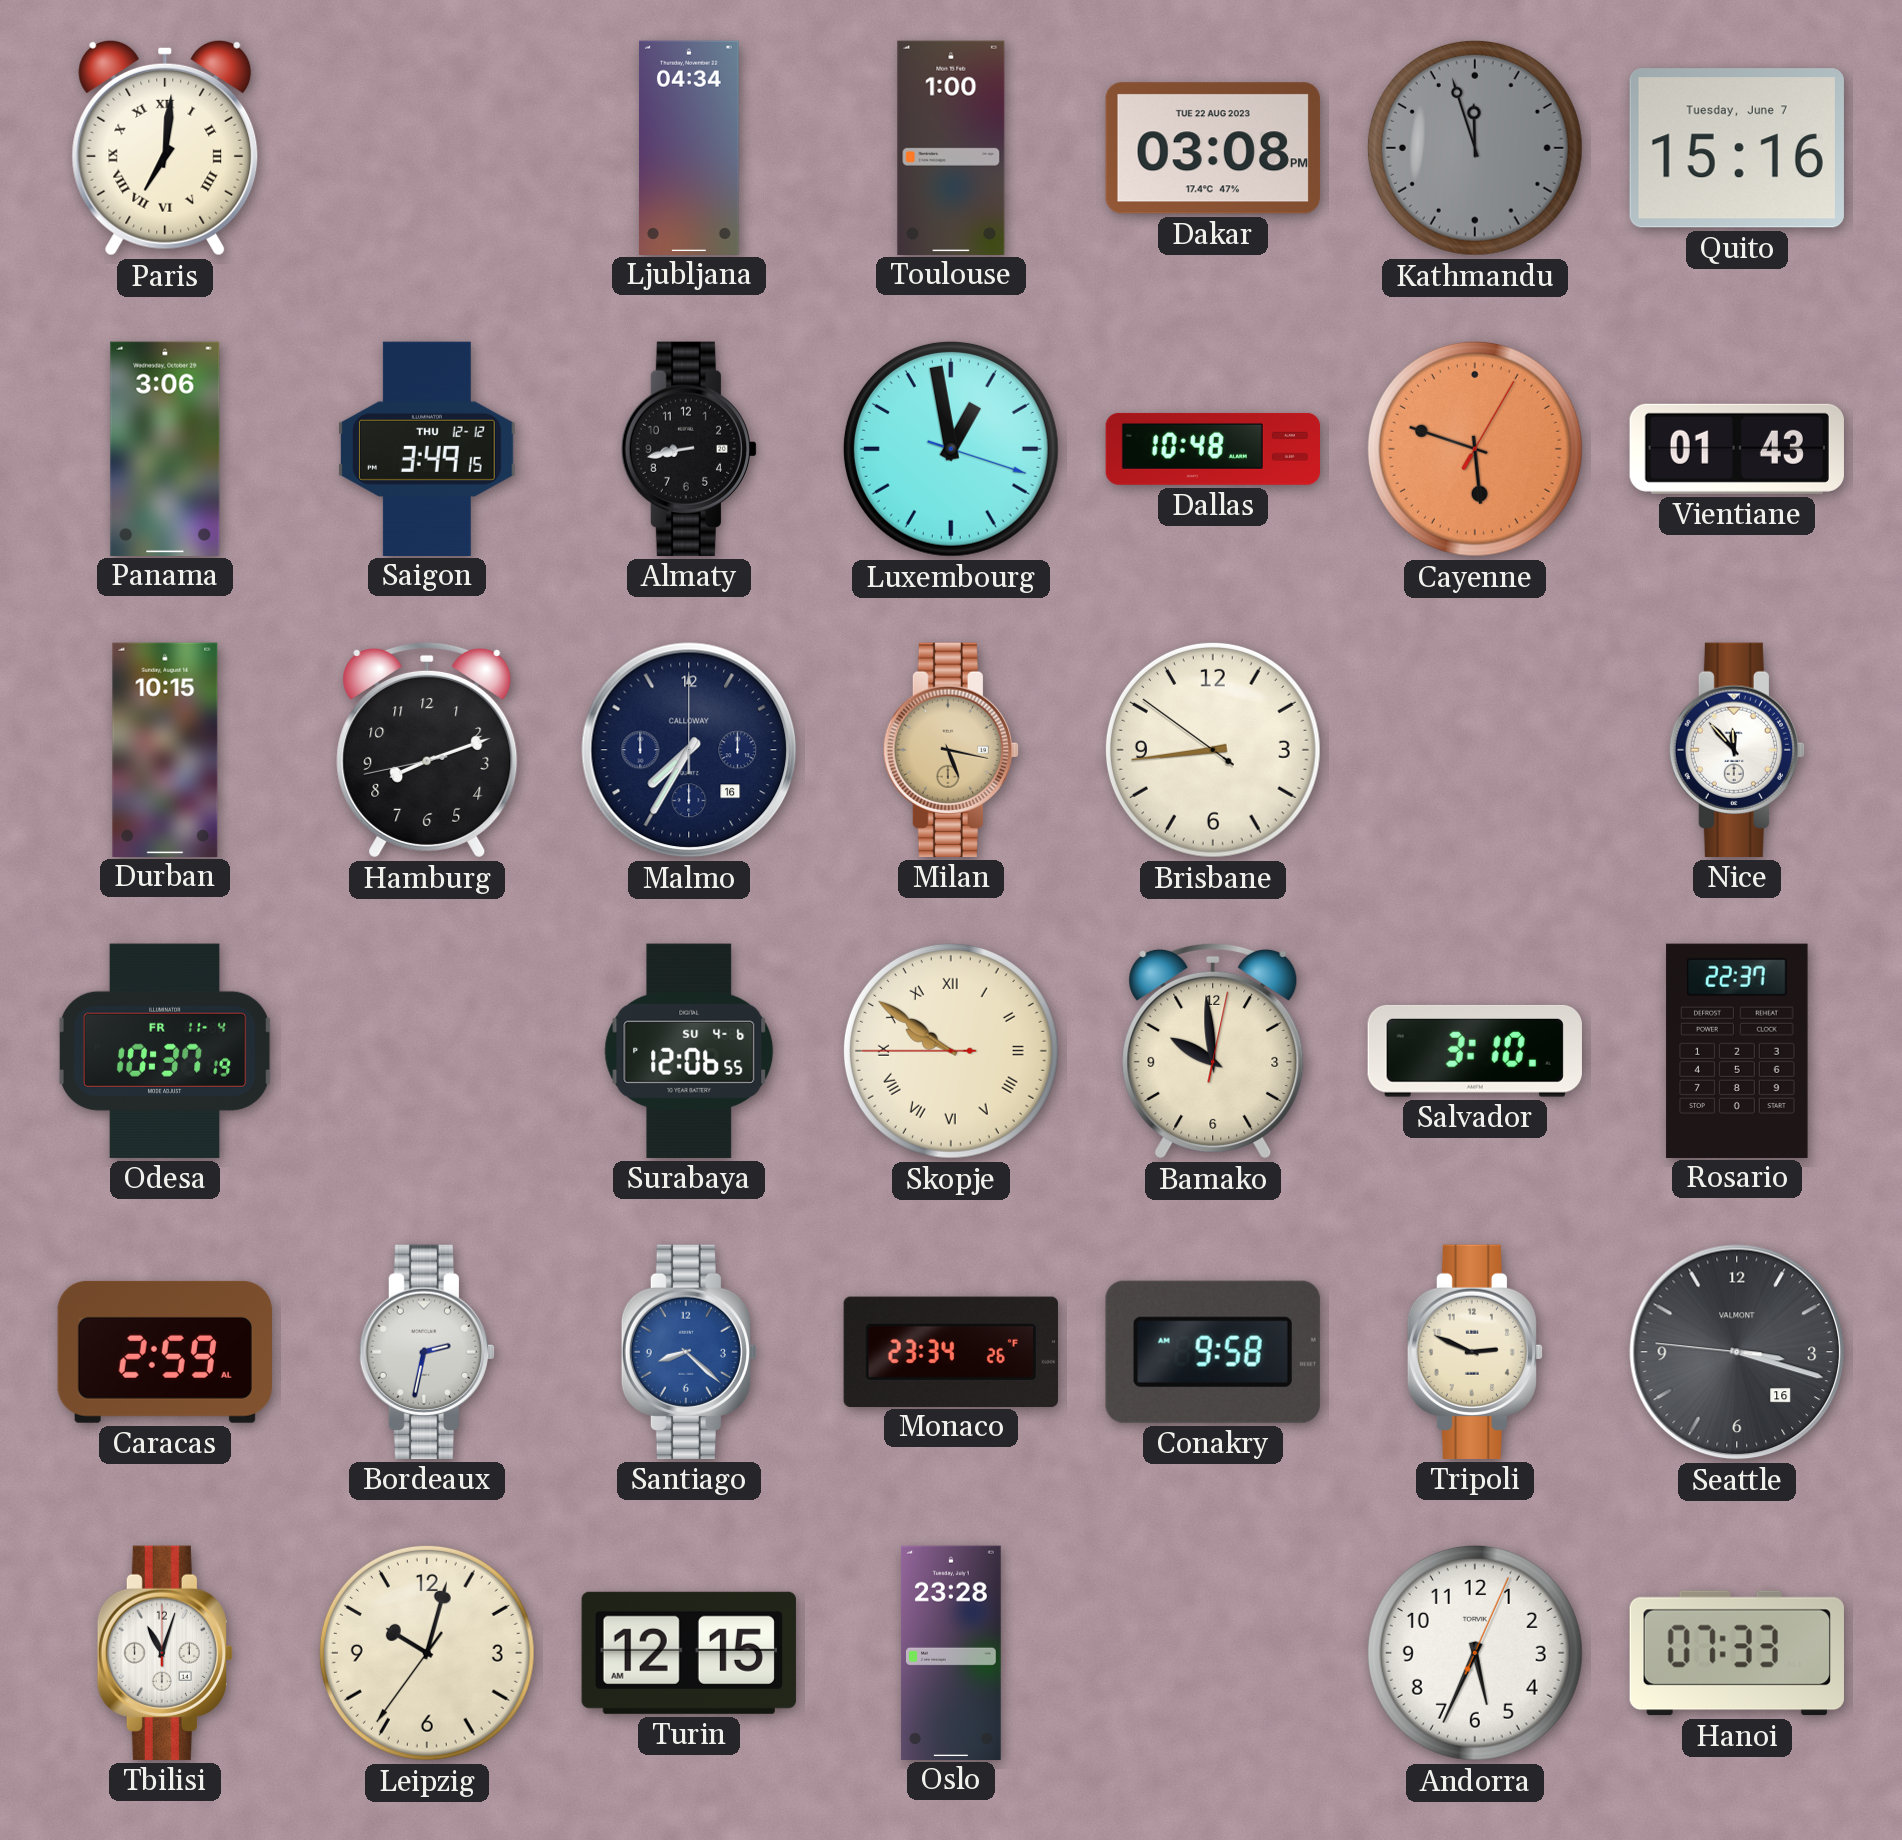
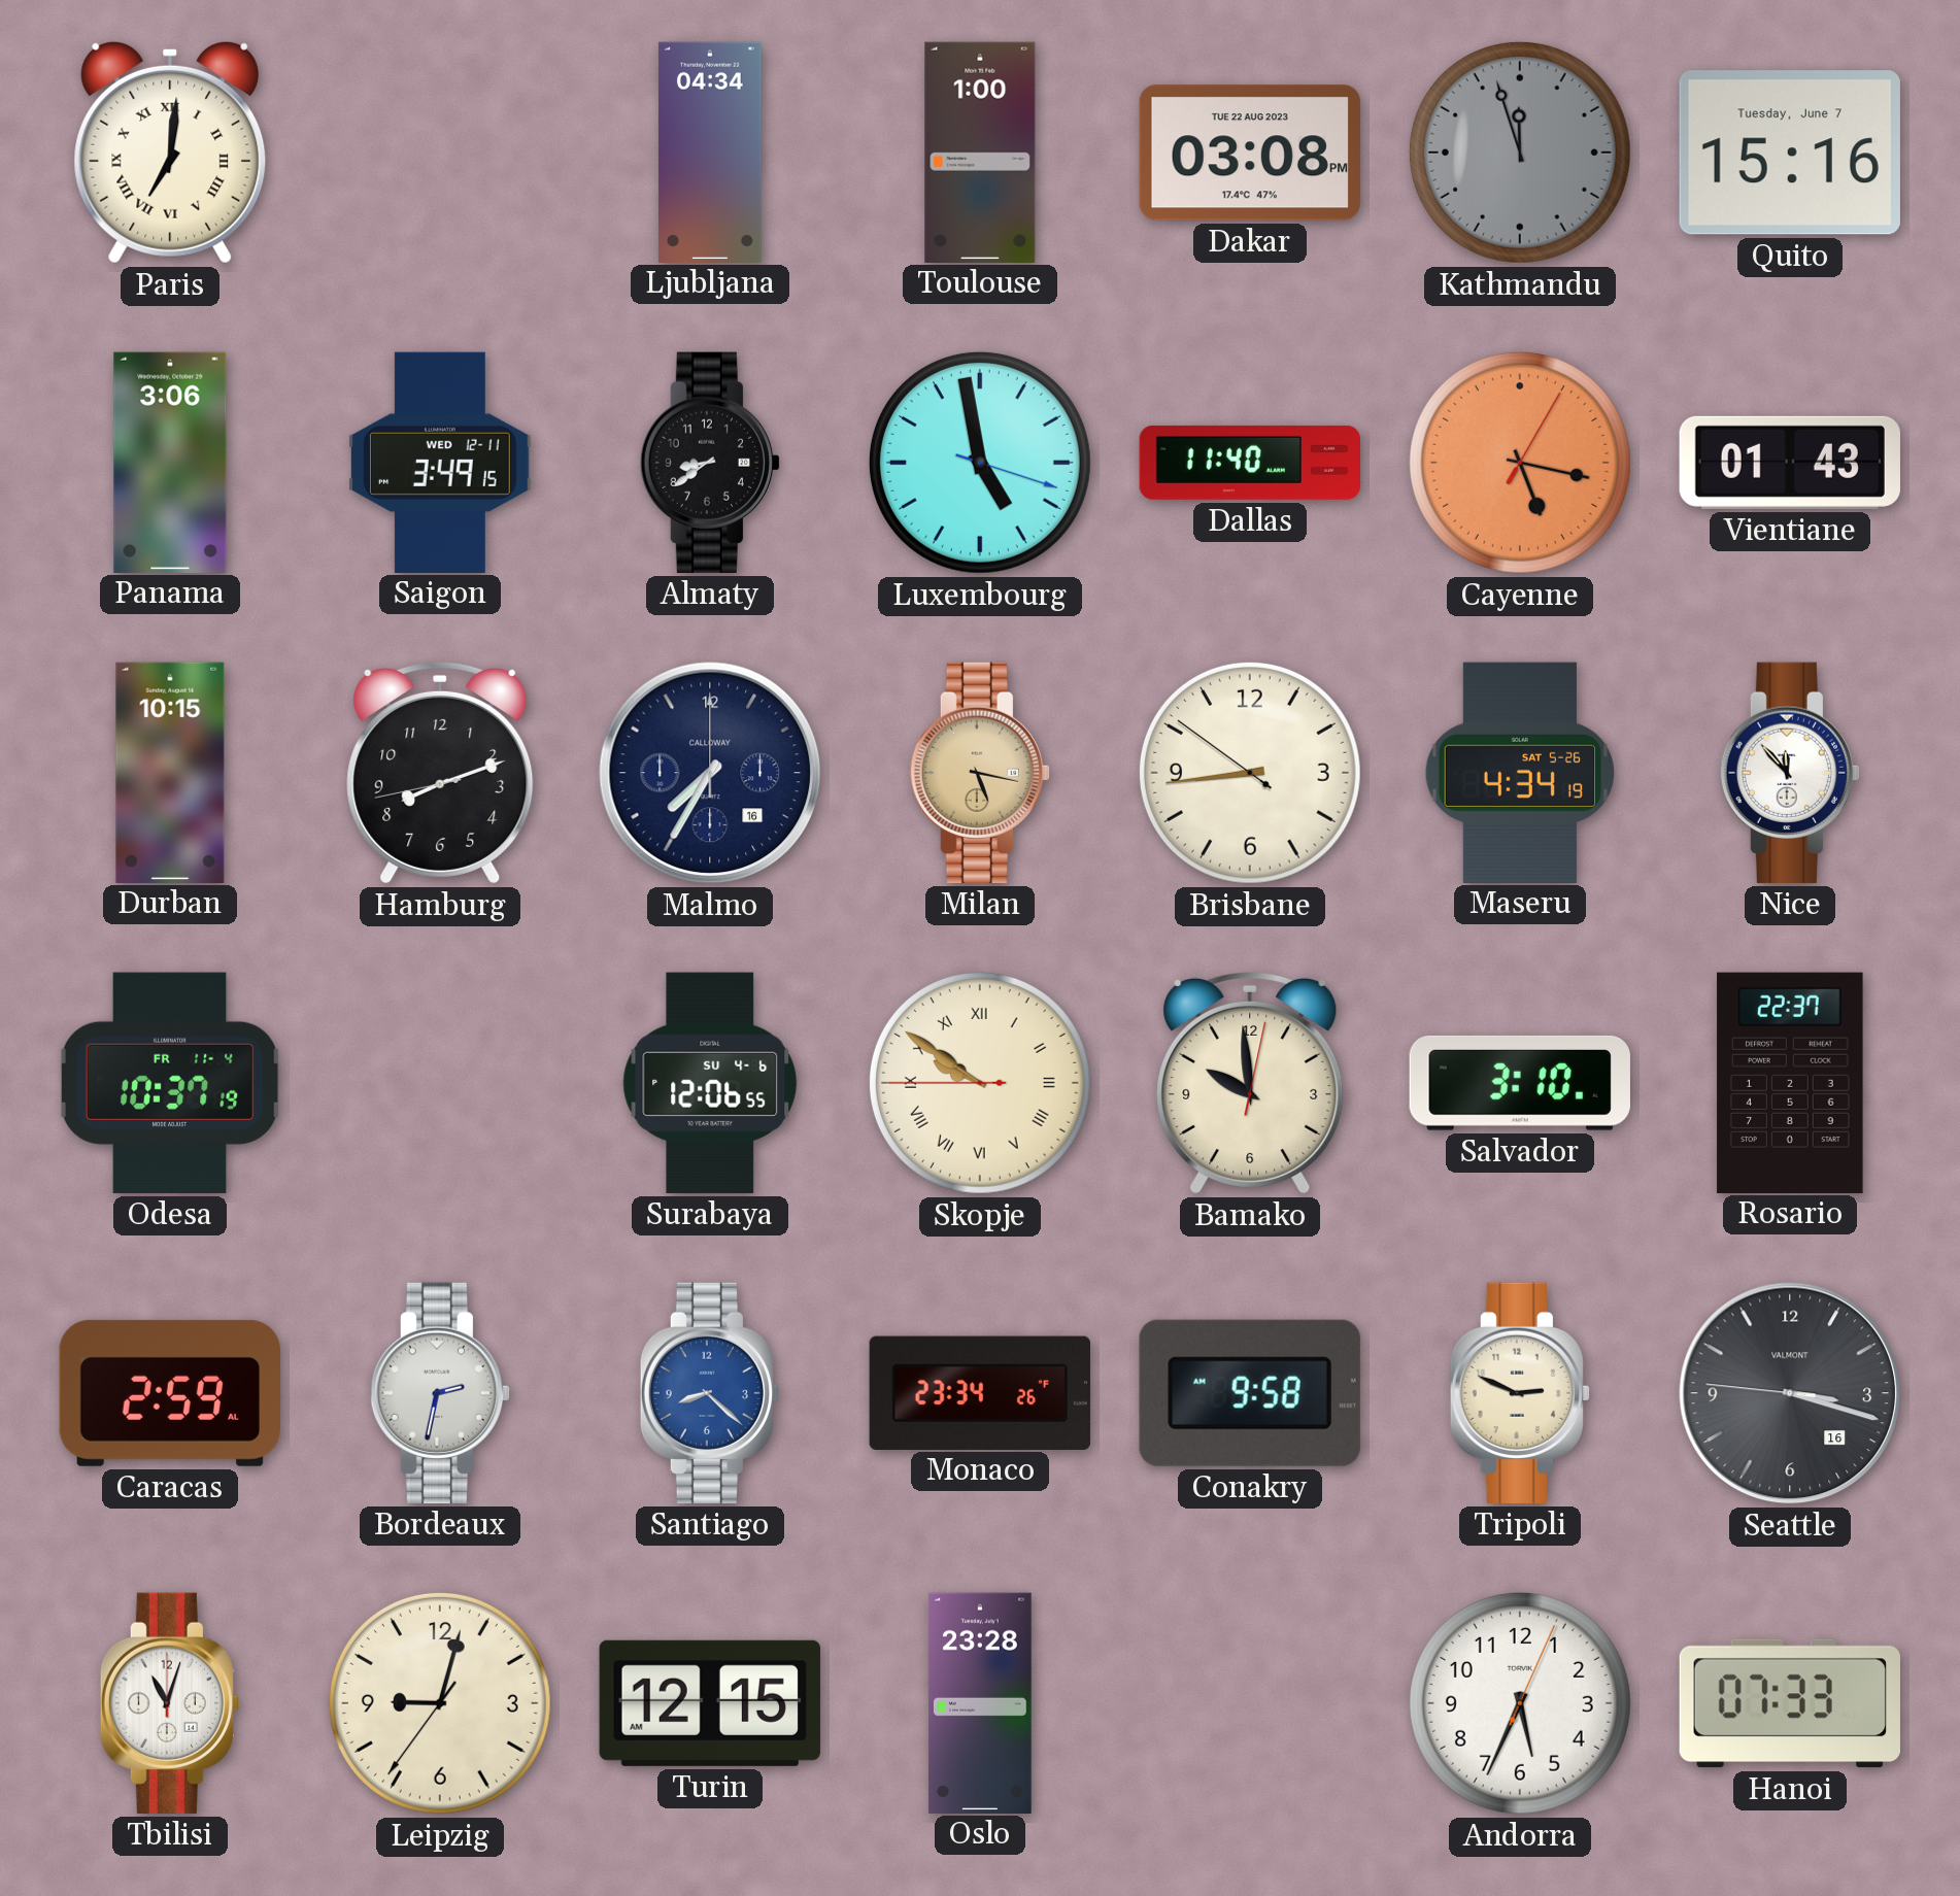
Saigon date: THU 12-12 -> WED 12-11
Almaty: 8:43 -> 8:39
Luxembourg: 12:58 -> 4:58
Dallas: 10:48 -> 11:40
Cayenne: 5:48 -> 5:17
Maseru: none -> 4:34
Leipzig: 10:02 -> 9:02
